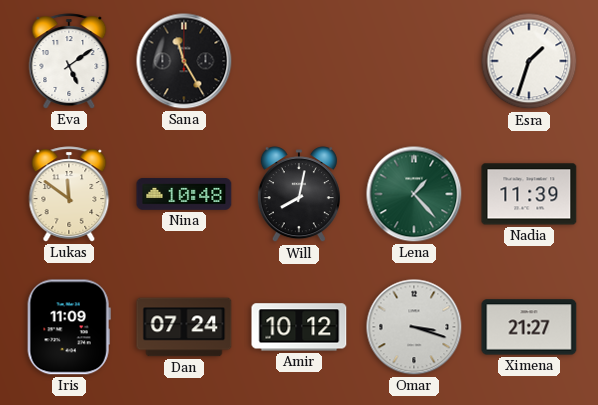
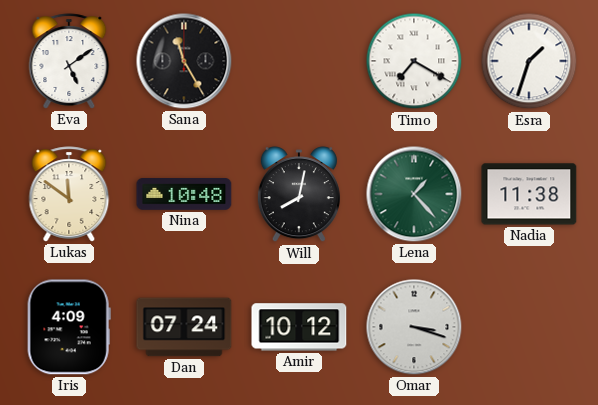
Timo: none -> 7:20
Nadia: 11:39 -> 11:38
Iris: 11:09 -> 4:09
Ximena: 21:27 -> none
